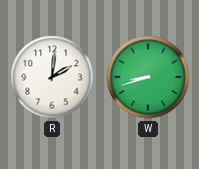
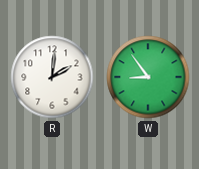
W: 8:42 -> 8:54
